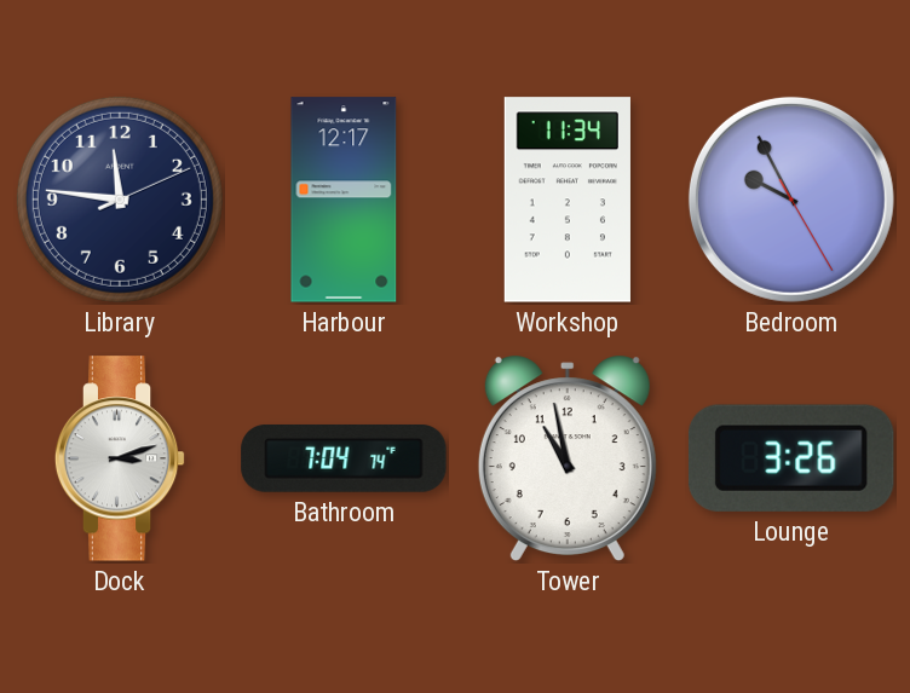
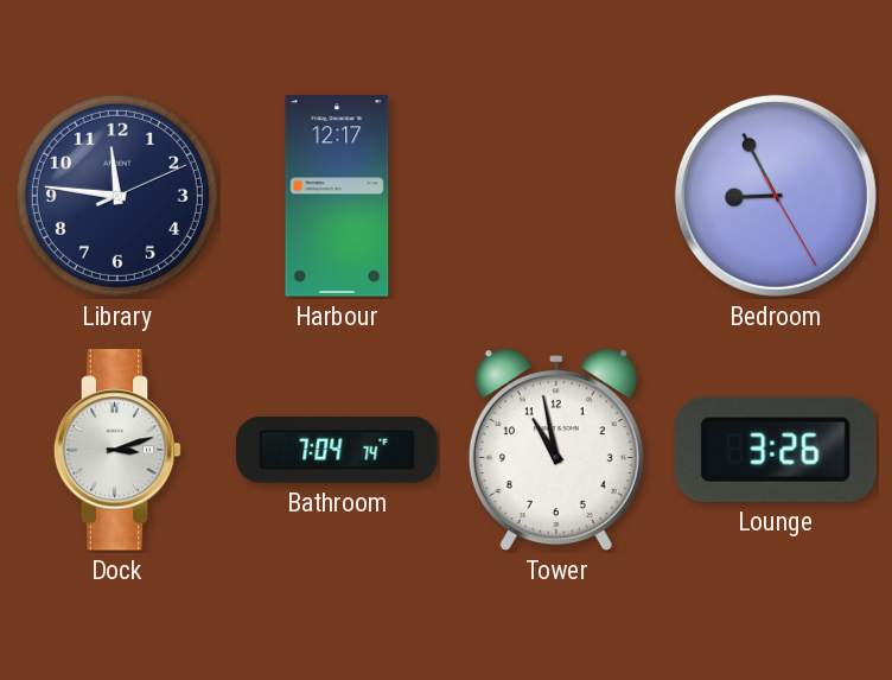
Workshop: 11:34 -> none
Bedroom: 9:55 -> 8:55
